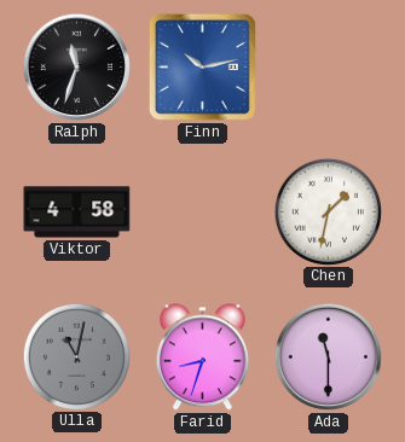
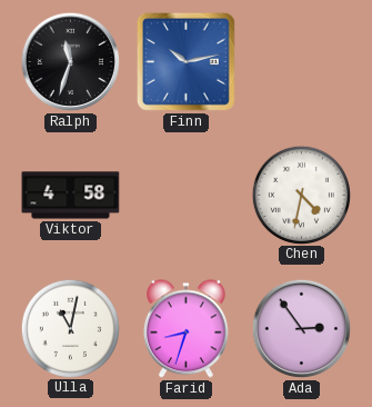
Chen: 1:32 -> 4:32
Ulla dial: grey -> white
Ada: 11:30 -> 2:54
